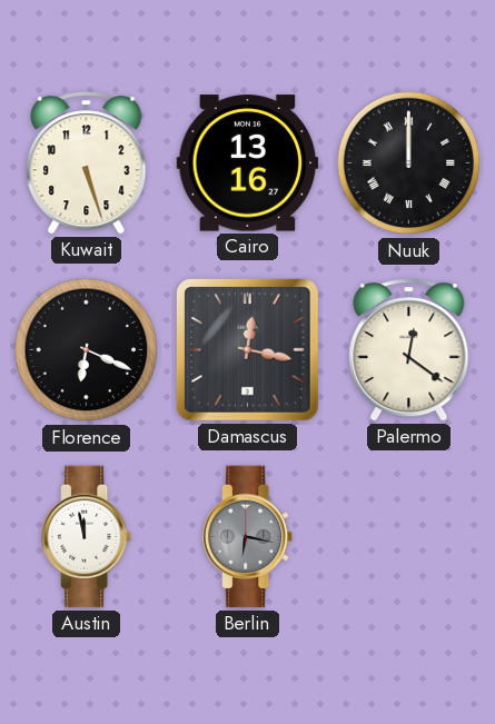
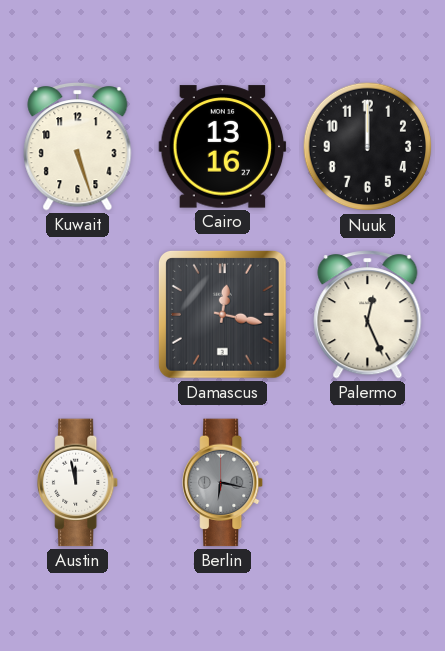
Nuuk numerals: Roman -> Arabic
Florence: 6:19 -> none
Palermo: 12:21 -> 12:26
